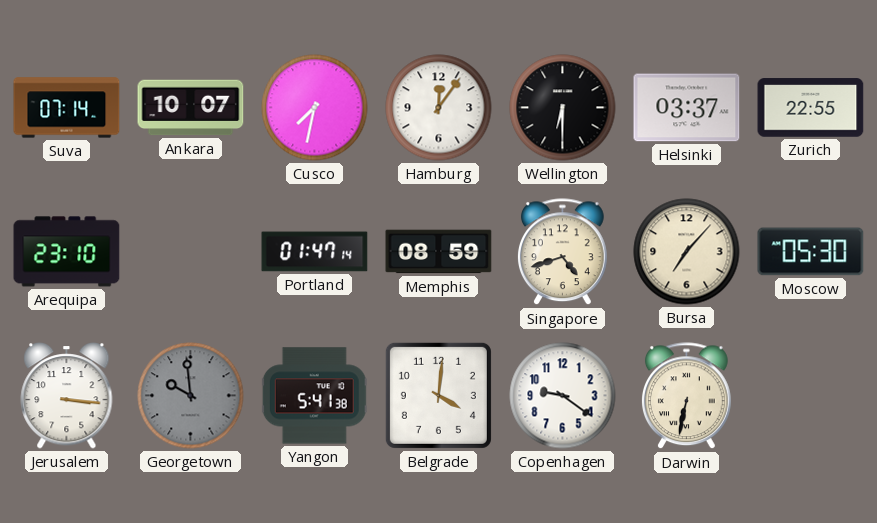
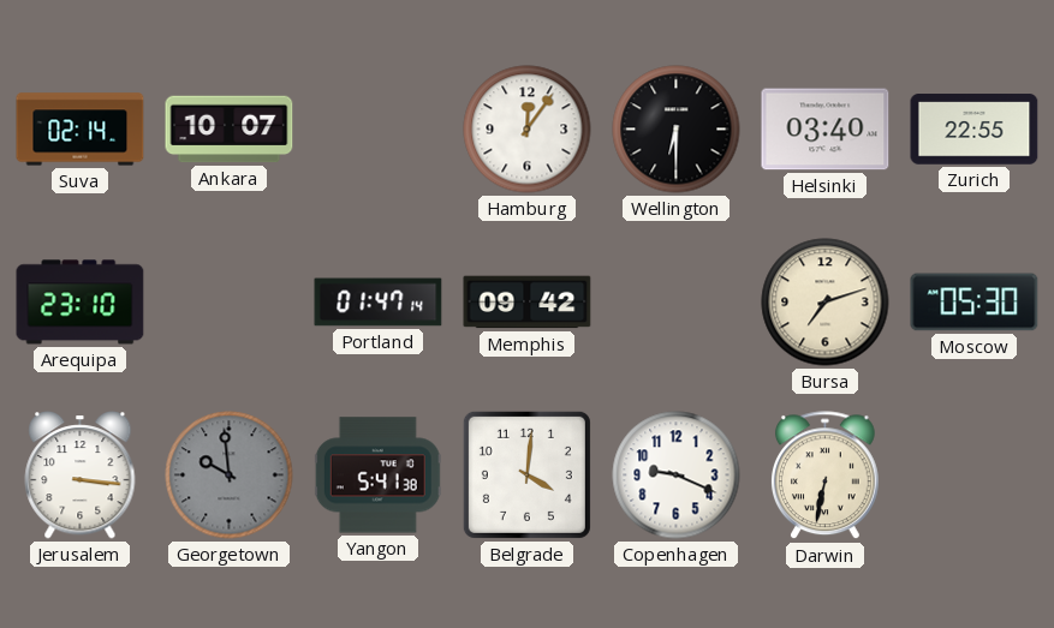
Suva: 07:14 -> 02:14
Cusco: 7:32 -> none
Helsinki: 03:37 -> 03:40
Memphis: 08:59 -> 09:42
Singapore: 4:42 -> none
Bursa: 7:07 -> 7:12
Copenhagen: 9:21 -> 9:19
